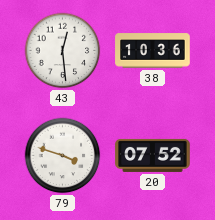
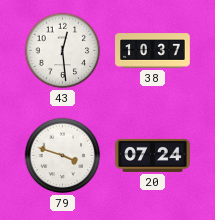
38: 10:36 -> 10:37
20: 07:52 -> 07:24
